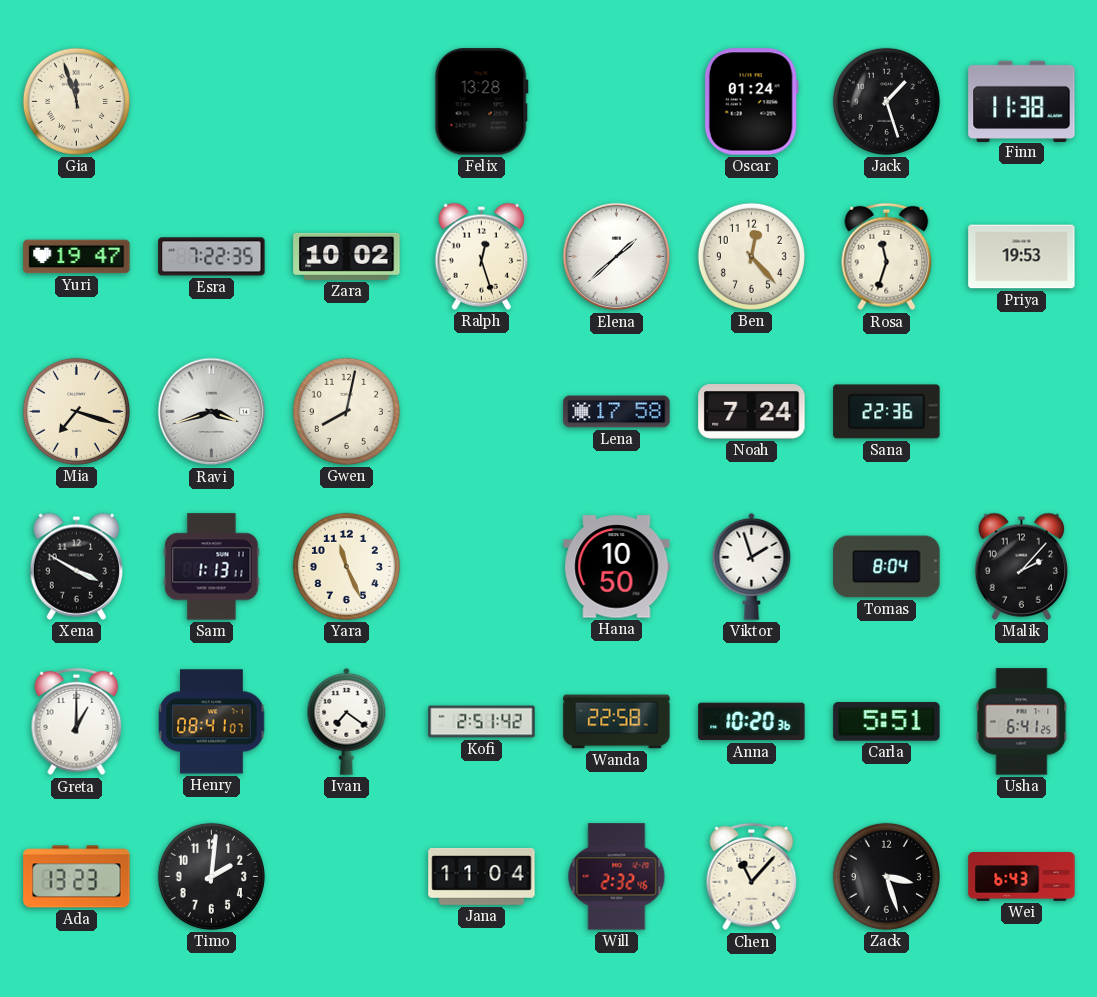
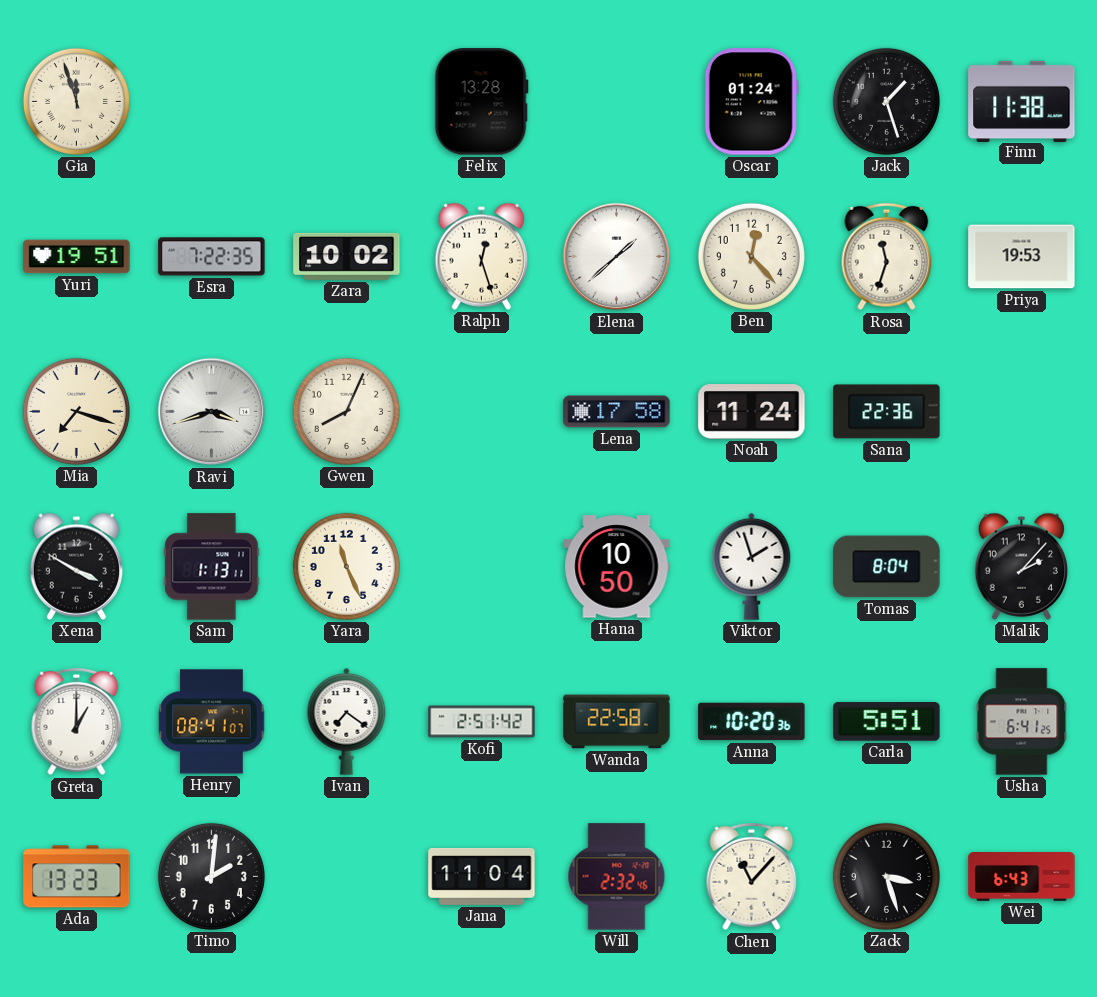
Yuri: 19:47 -> 19:51
Gwen: 8:02 -> 8:04
Noah: 7:24 -> 11:24
